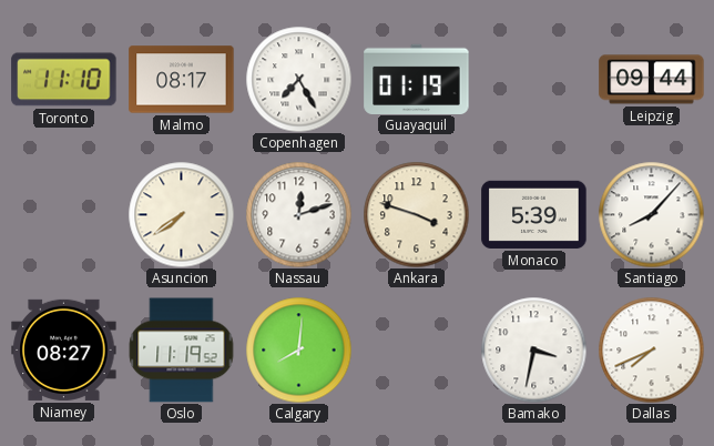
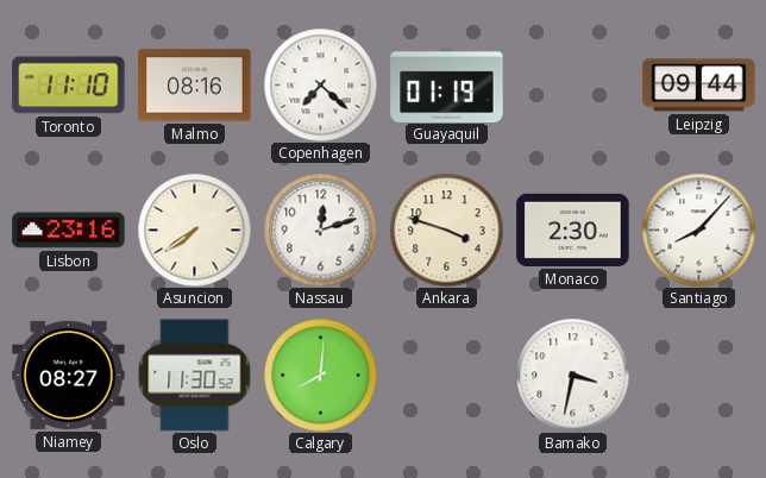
Malmo: 08:17 -> 08:16
Copenhagen: 7:25 -> 7:22
Lisbon: none -> 23:16
Monaco: 5:39 -> 2:30
Oslo: 11:19 -> 11:30
Dallas: 7:41 -> none
